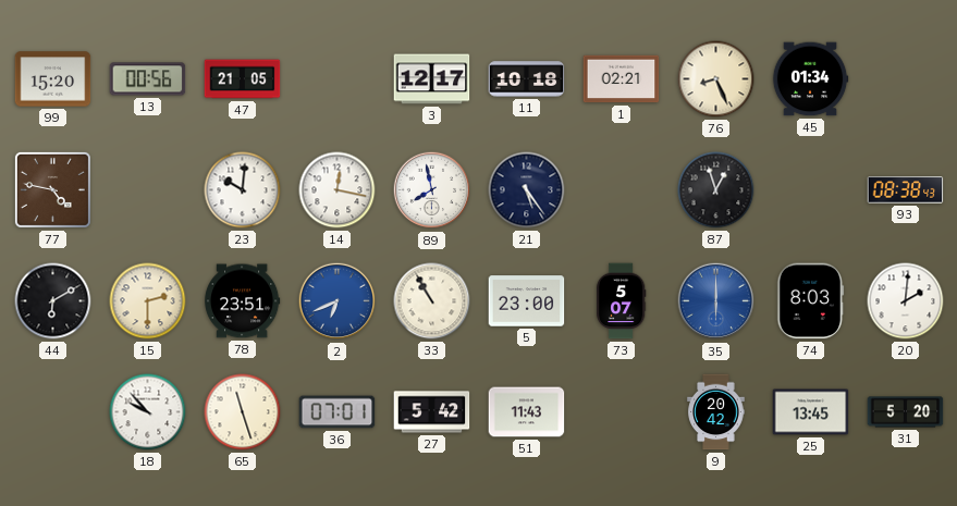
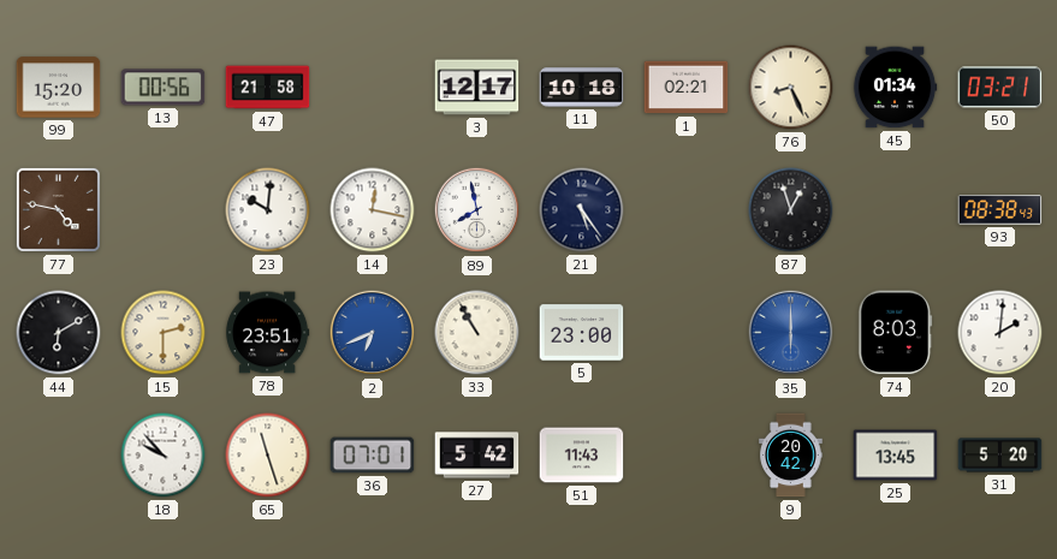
47: 21:05 -> 21:58
50: none -> 03:21
73: 5:07 -> none
